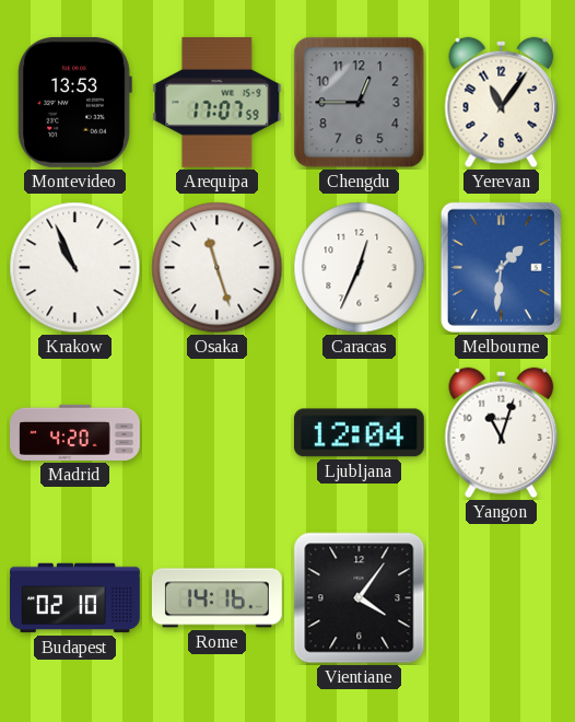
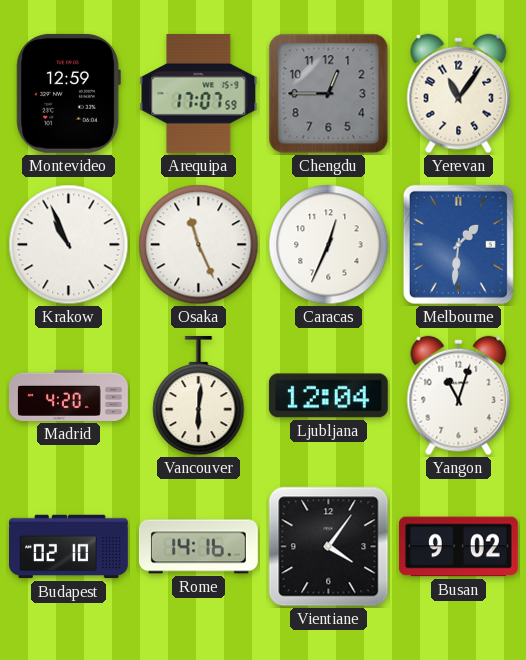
Montevideo: 13:53 -> 12:59
Osaka: 11:27 -> 11:26
Vancouver: none -> 6:01
Busan: none -> 9:02
